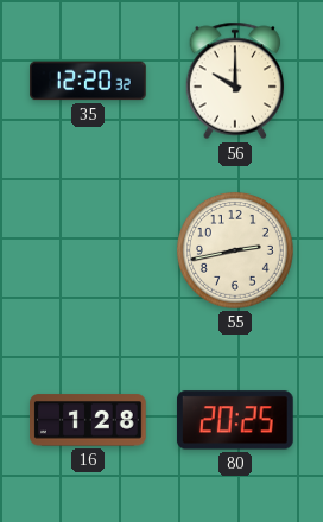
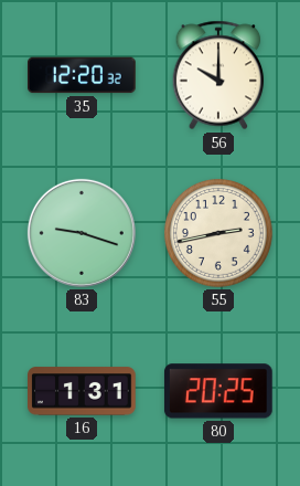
83: none -> 9:18
16: 1:28 -> 1:31
